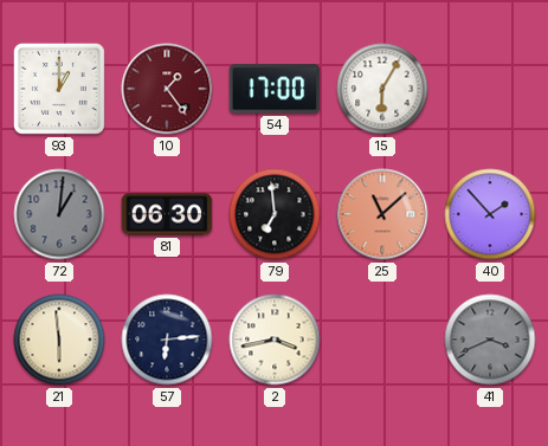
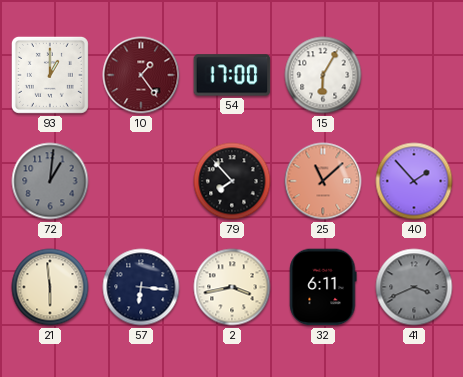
81: 06:30 -> none
79: 6:59 -> 7:53
57: 6:14 -> 6:16
32: none -> 6:11
